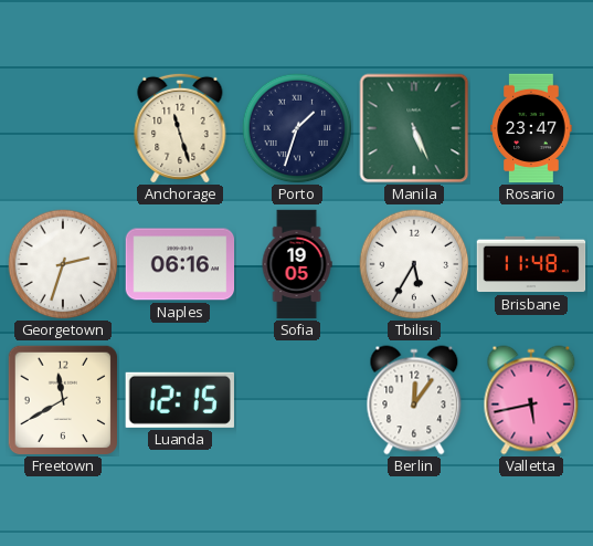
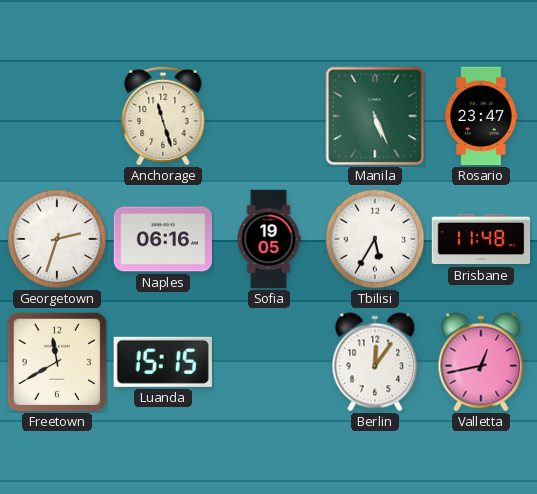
Porto: 1:33 -> none
Luanda: 12:15 -> 15:15
Valletta: 5:43 -> 12:43
